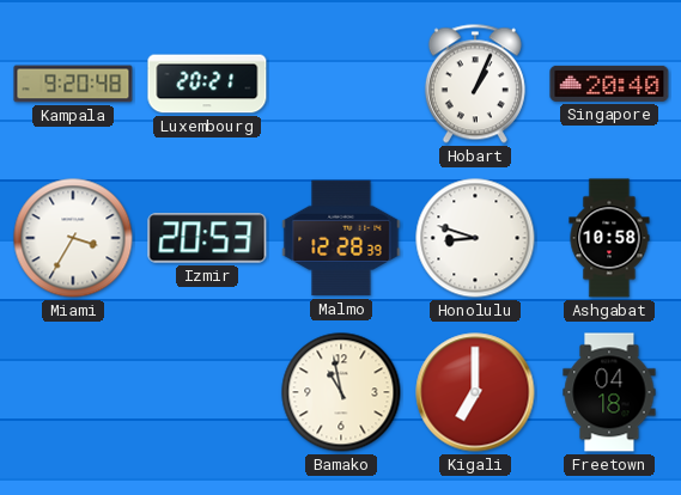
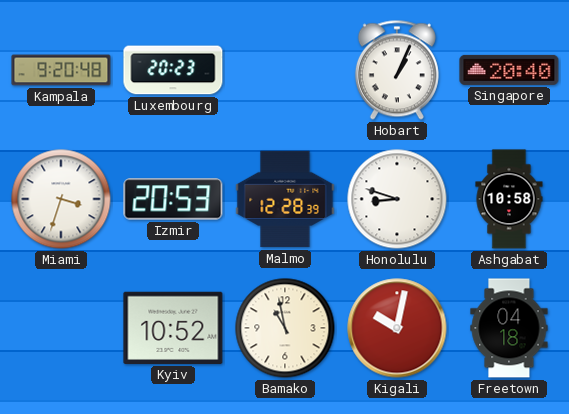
Luxembourg: 20:21 -> 20:23
Miami: 3:35 -> 3:33
Kyiv: none -> 10:52
Kigali: 7:00 -> 10:02
